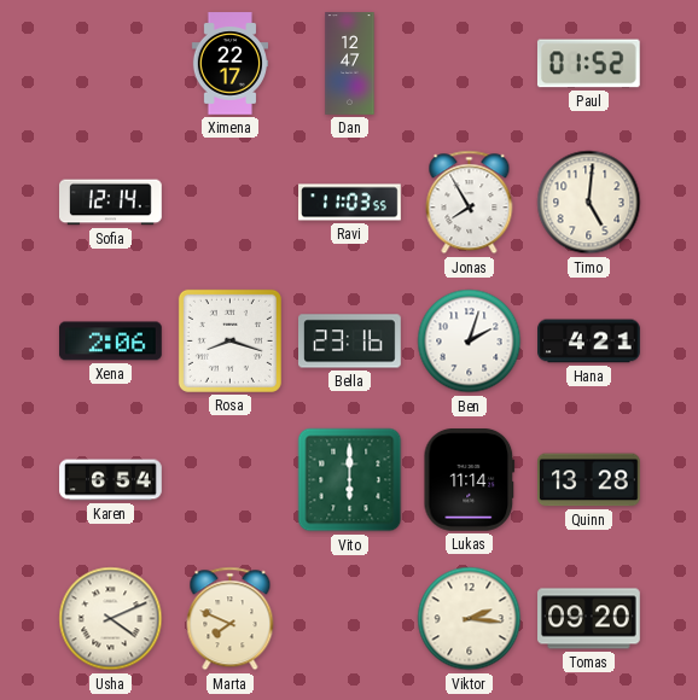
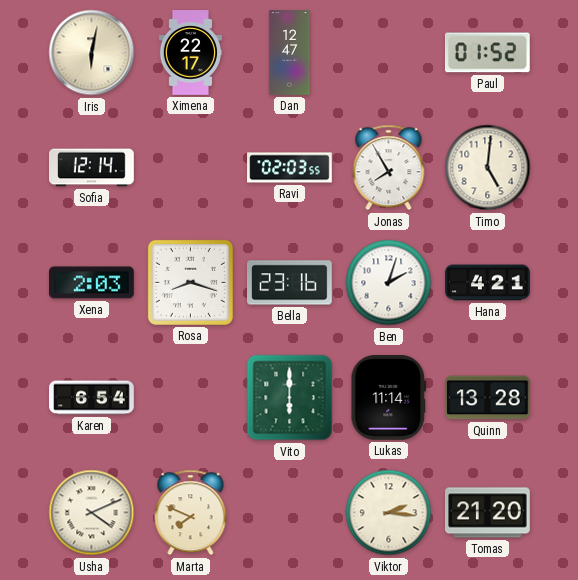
Iris: none -> 6:02
Ravi: 11:03 -> 02:03
Xena: 2:06 -> 2:03
Tomas: 09:20 -> 21:20
